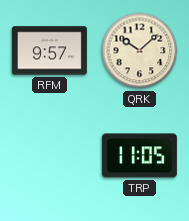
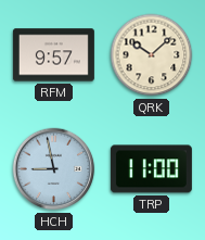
HCH: none -> 8:58
TRP: 11:05 -> 11:00
